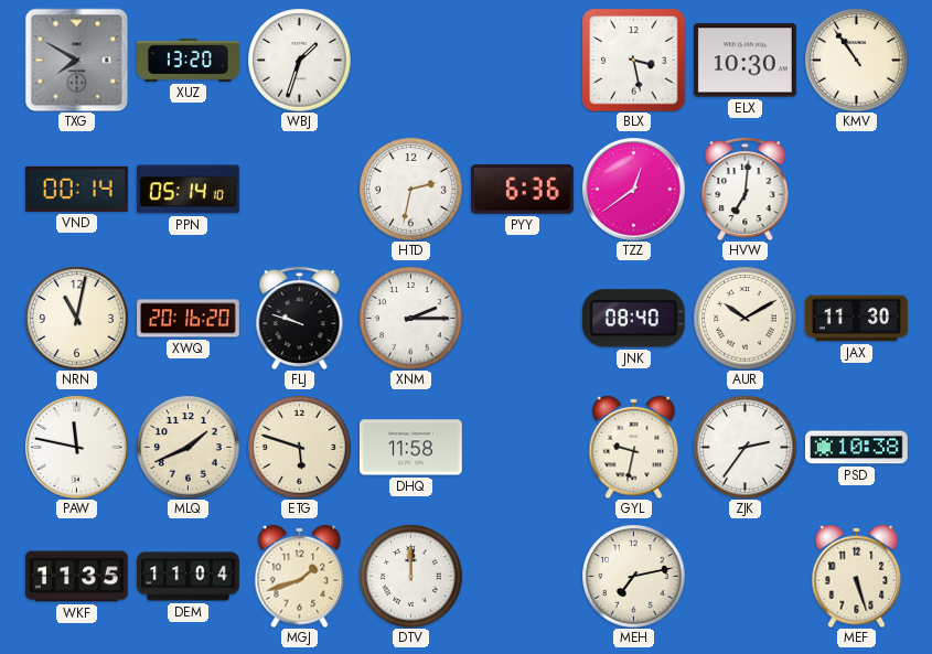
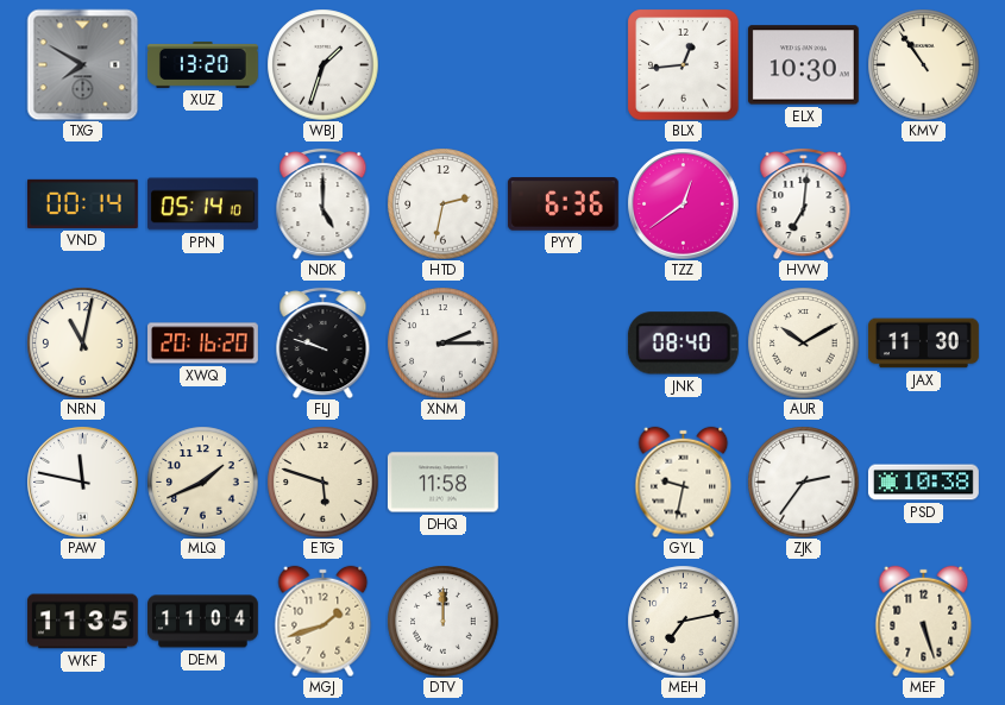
BLX: 3:28 -> 12:44
NDK: none -> 5:00
